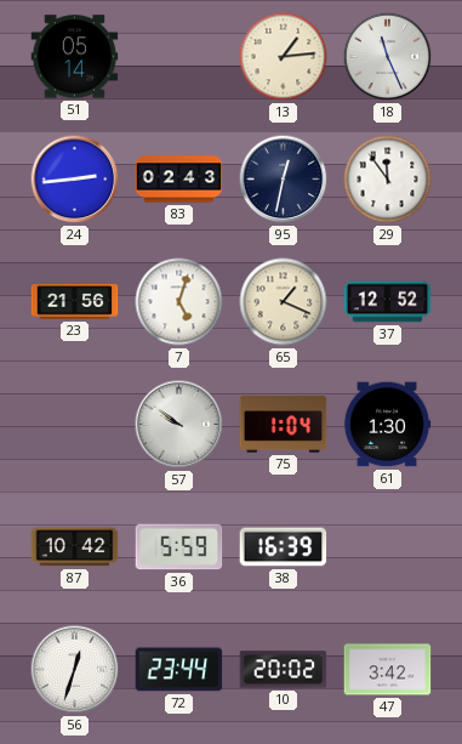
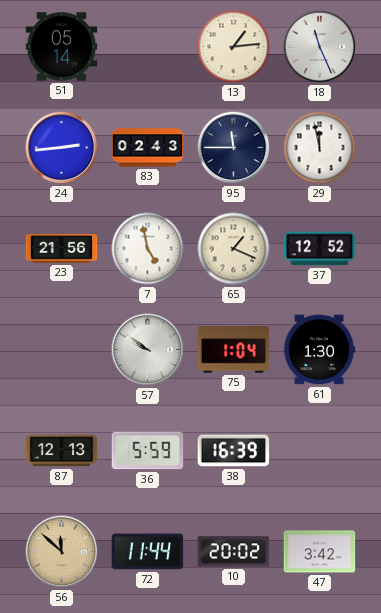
95: 12:32 -> 11:45
29: 11:54 -> 11:58
7: 5:03 -> 4:58
87: 10:42 -> 12:13
56: 12:33 -> 11:52
56 dial: white -> champagne
72: 23:44 -> 11:44
